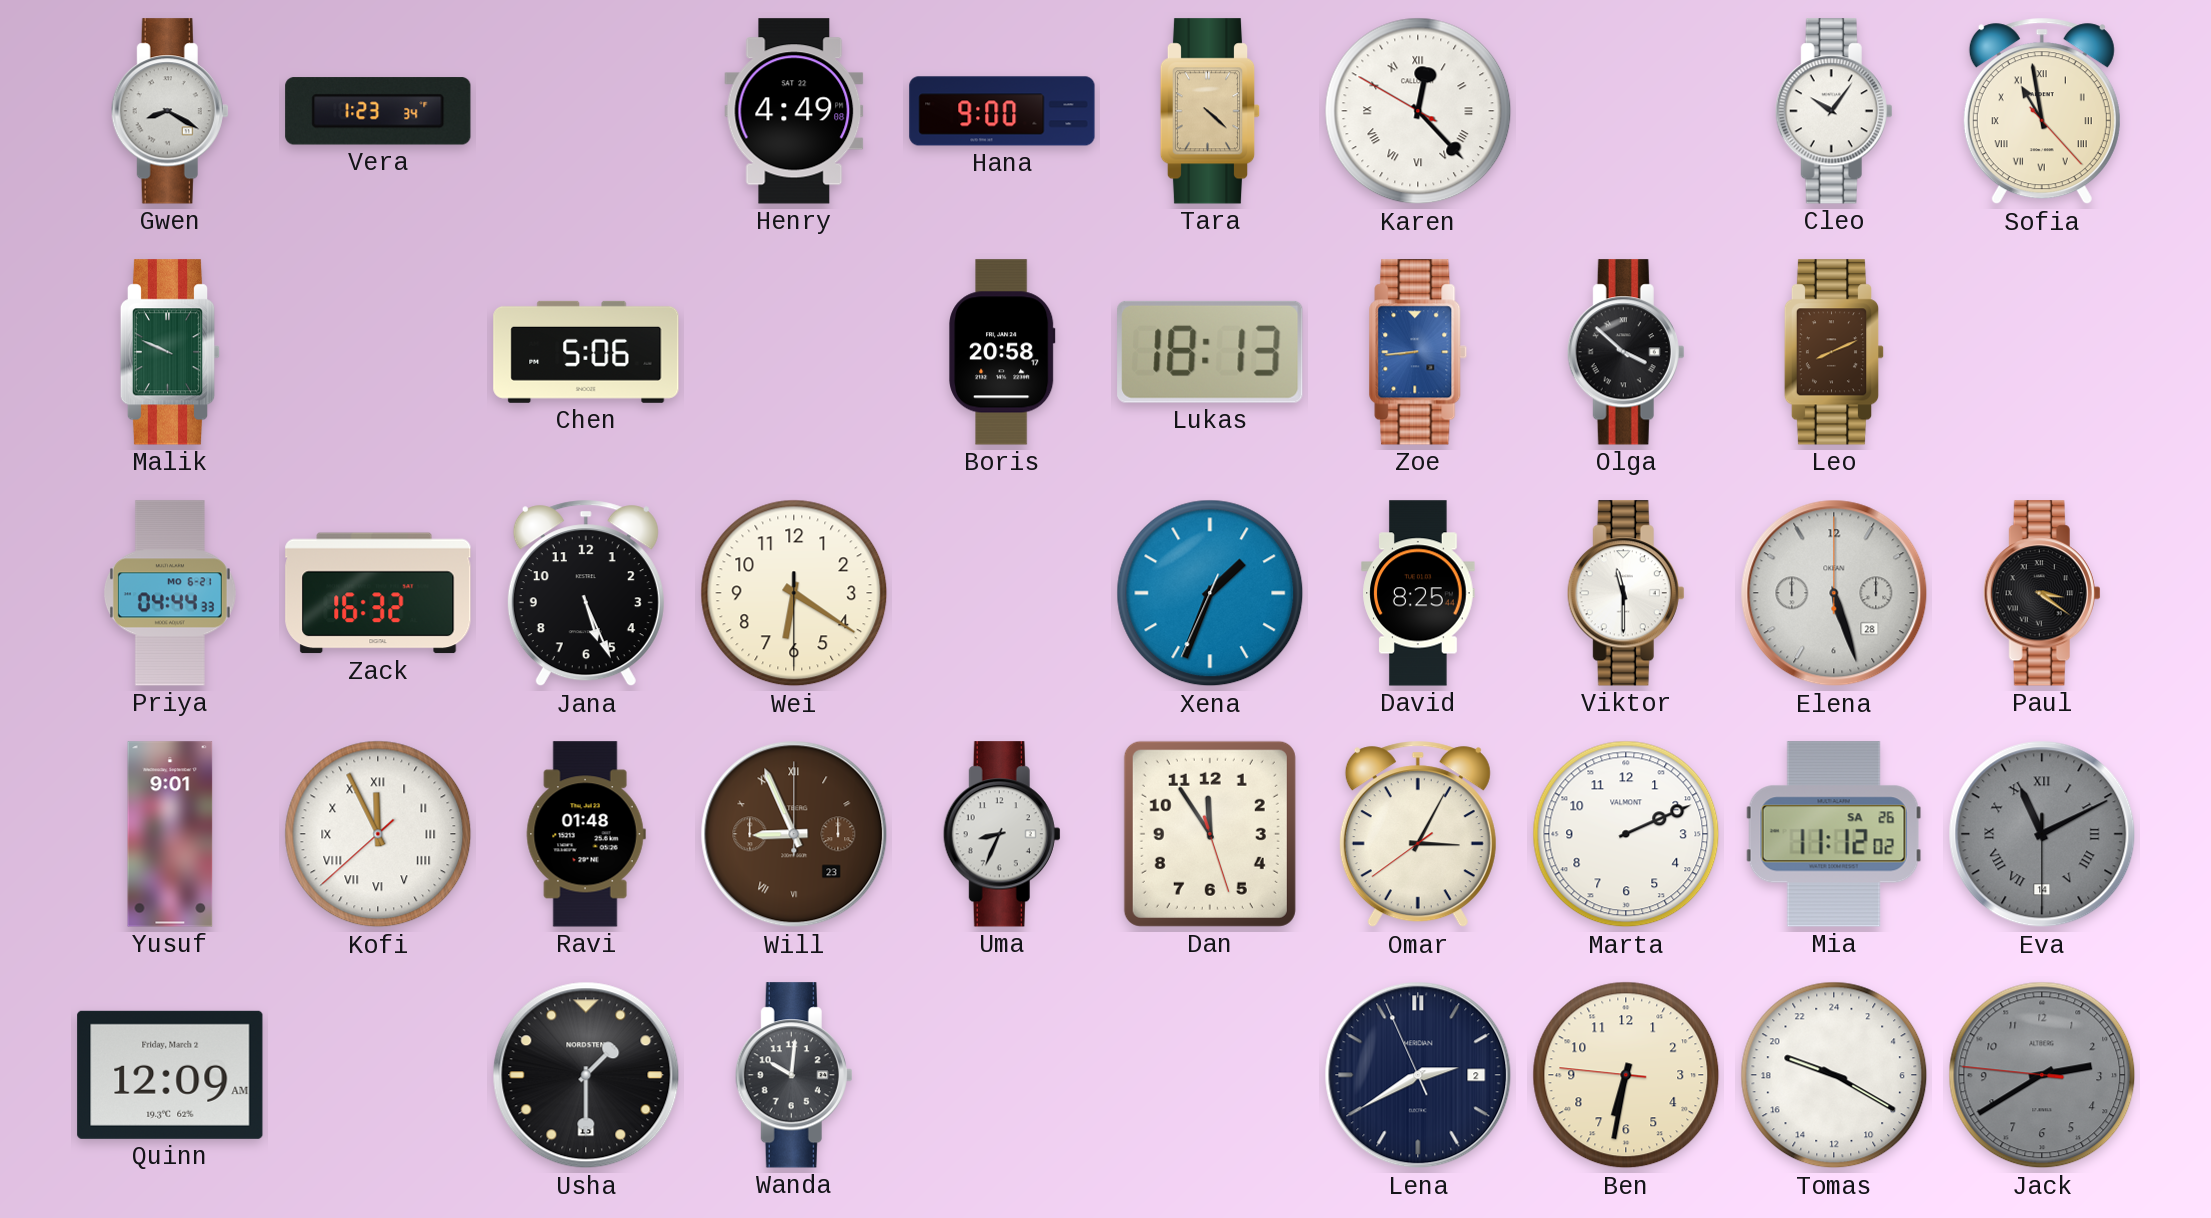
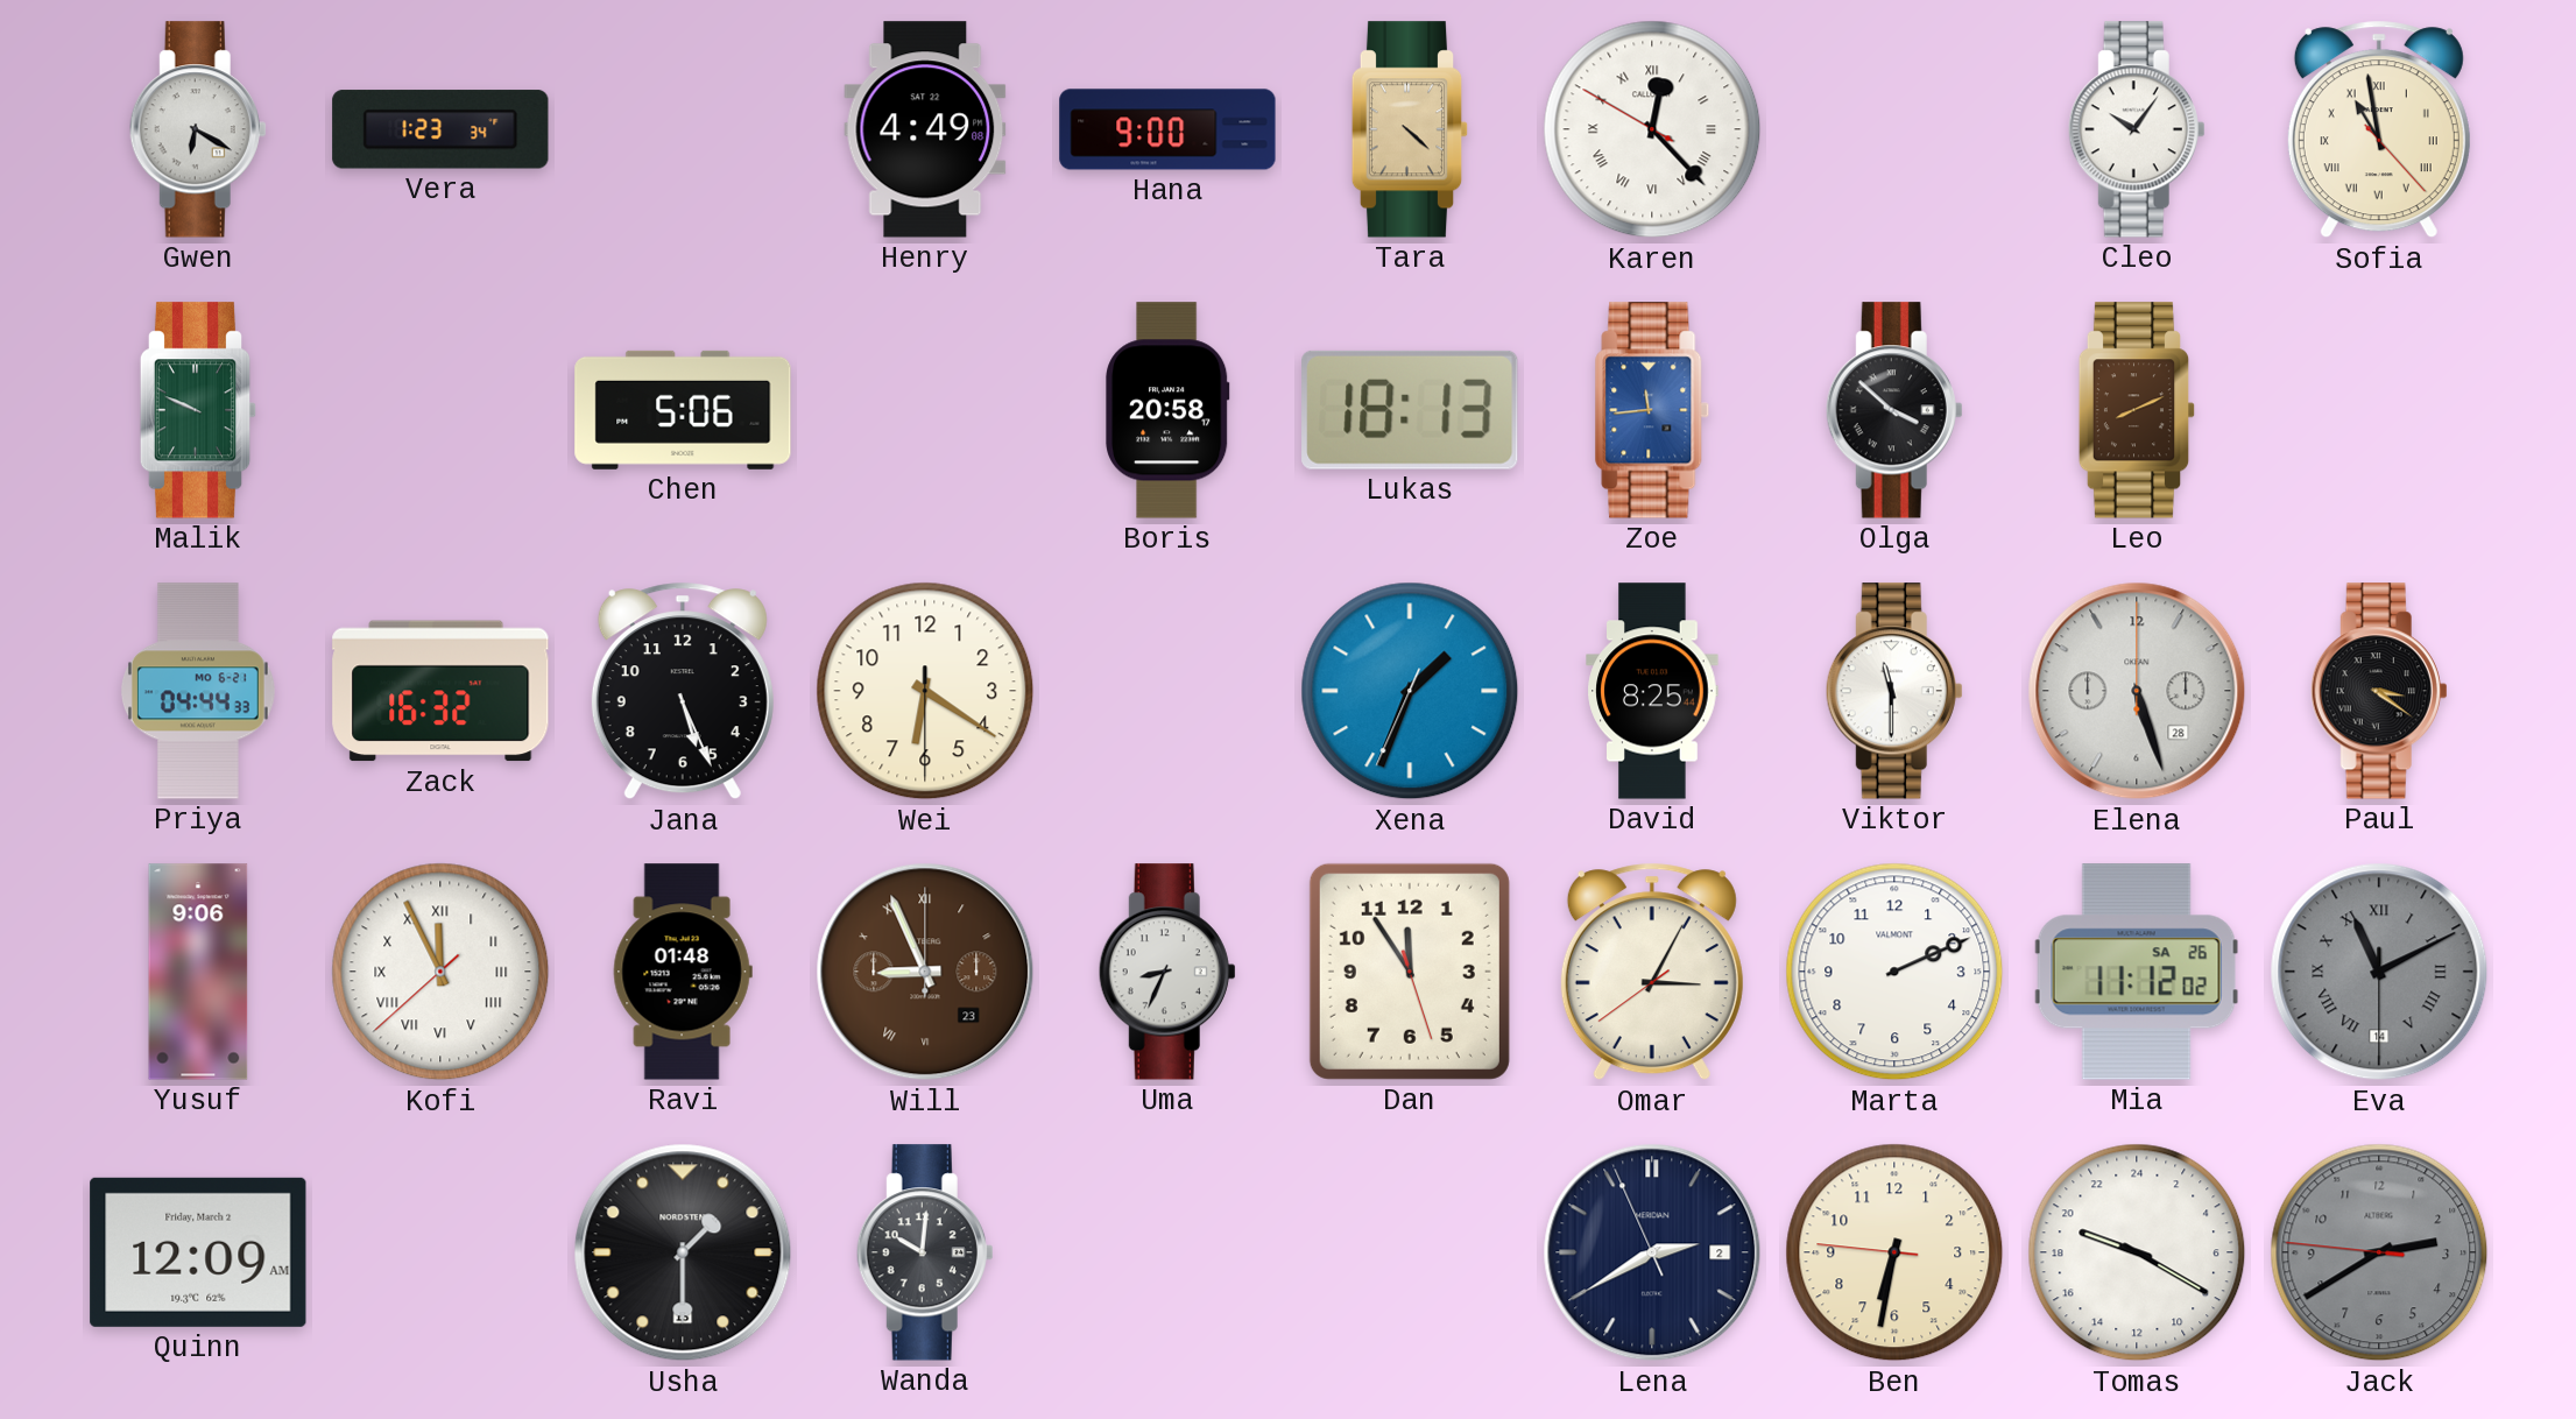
Gwen: 8:20 -> 6:20
Zoe: 8:44 -> 11:44
Yusuf: 9:01 -> 9:06
